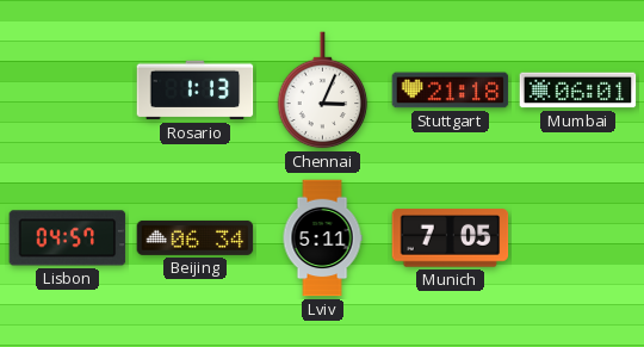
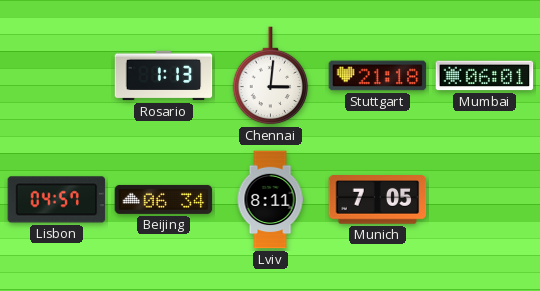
Chennai: 3:04 -> 3:01
Lviv: 5:11 -> 8:11
